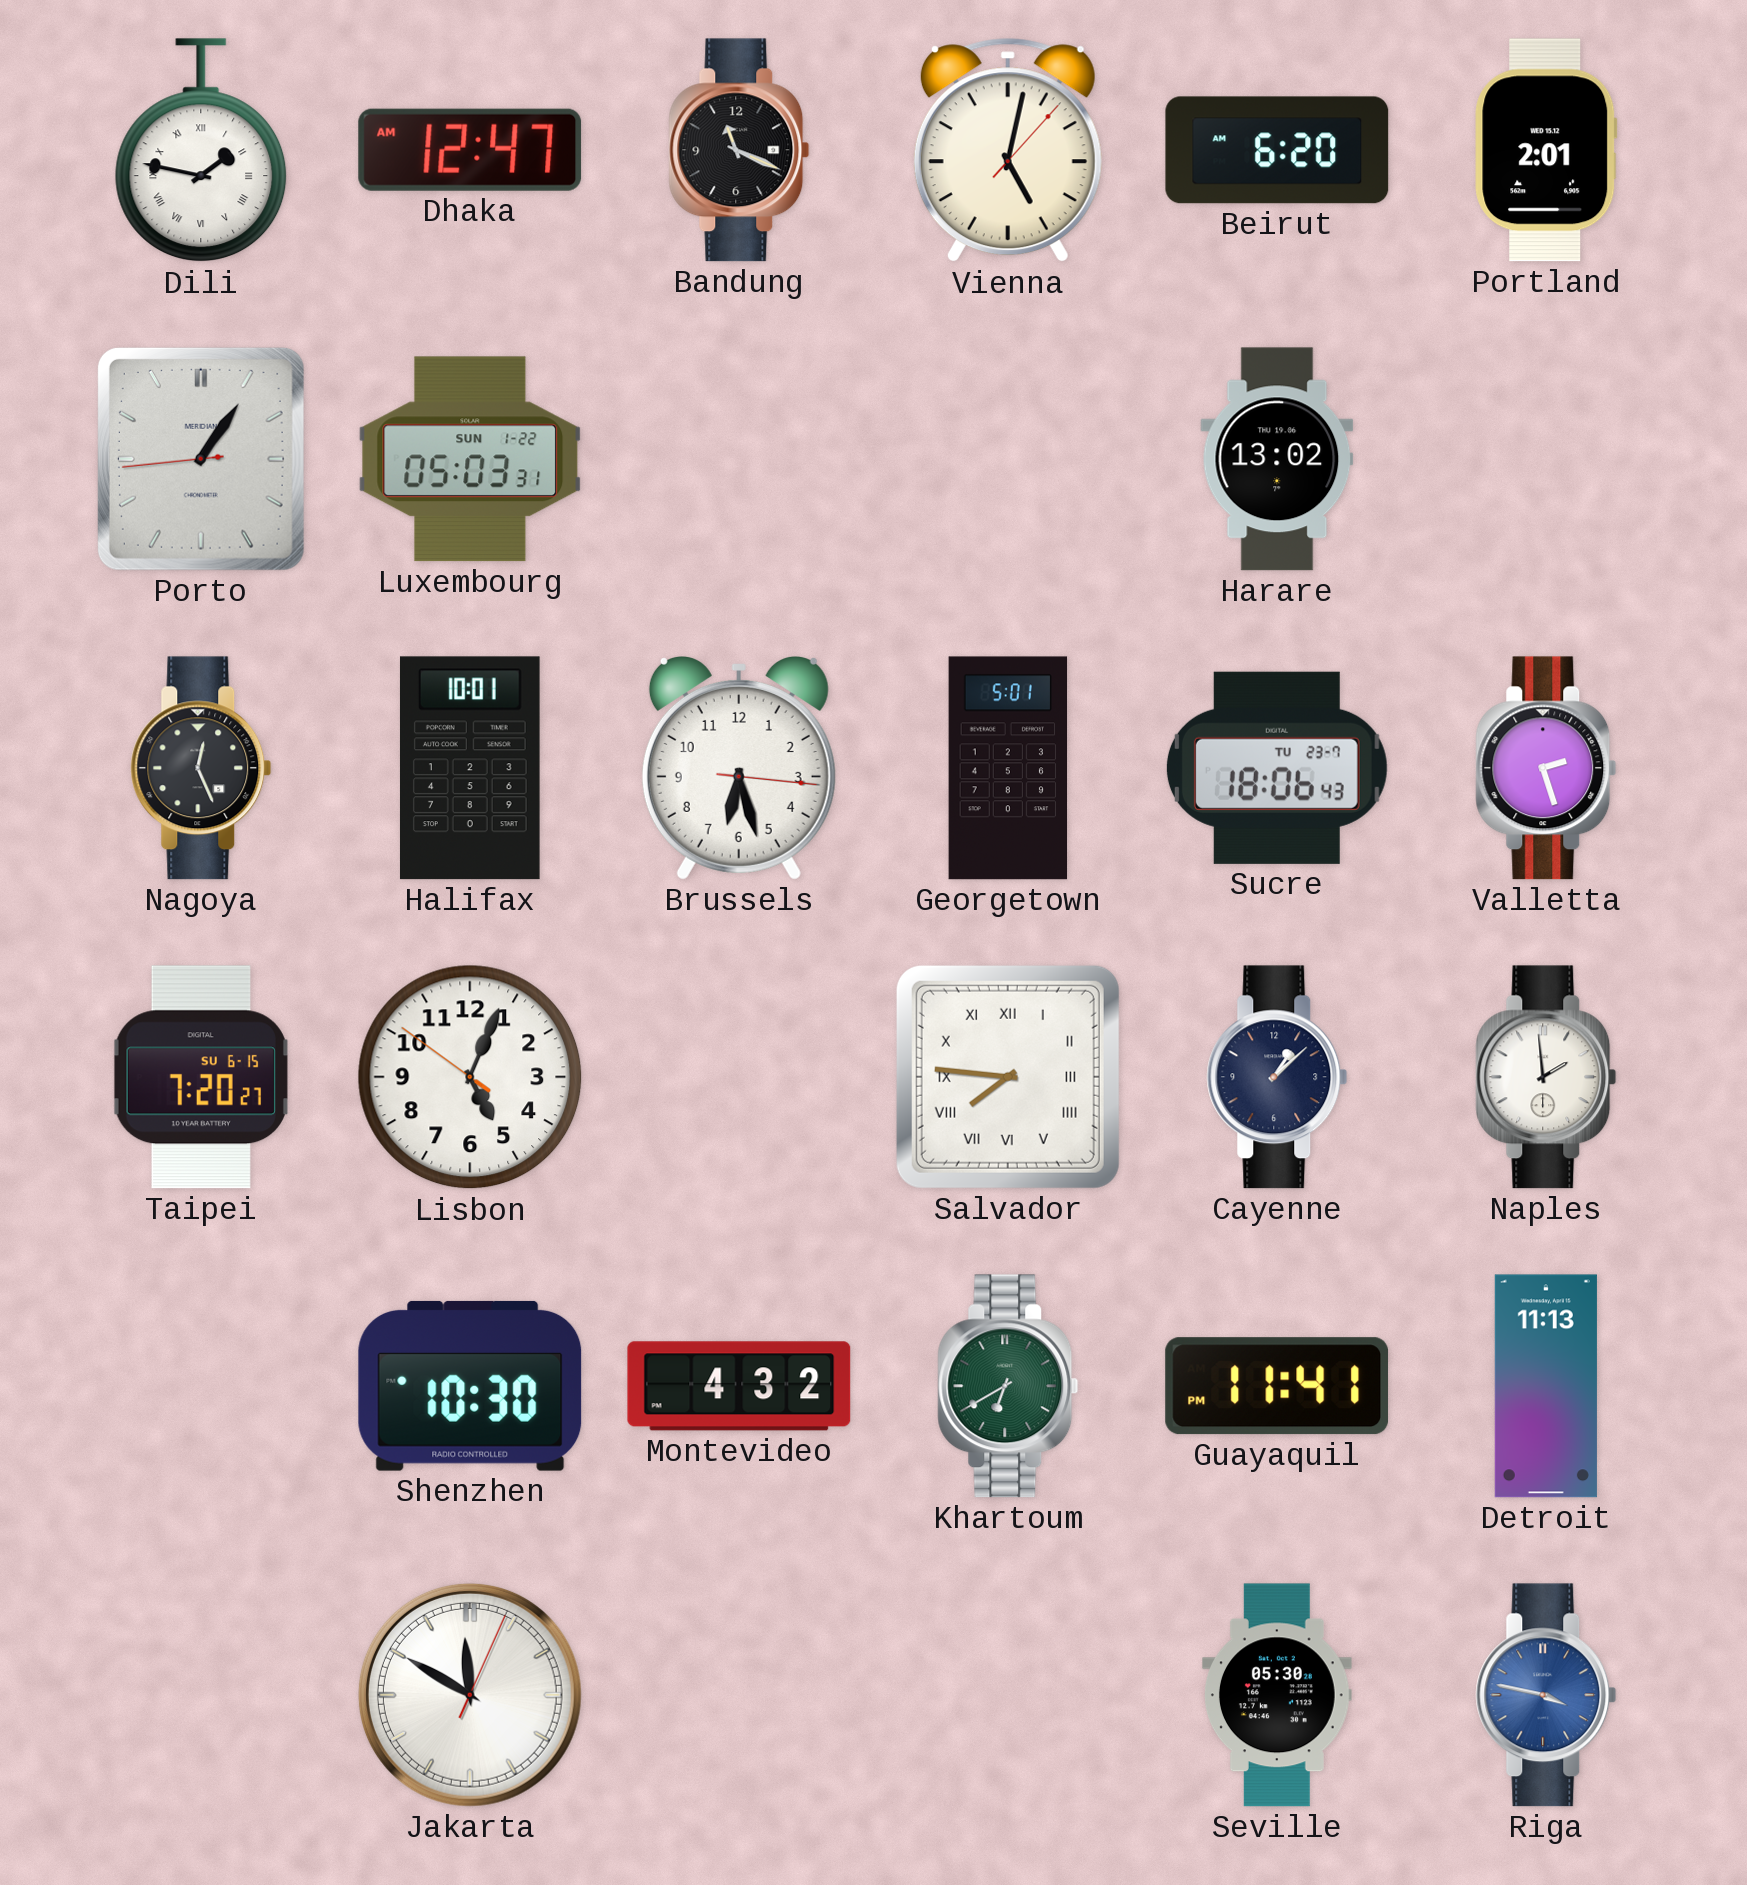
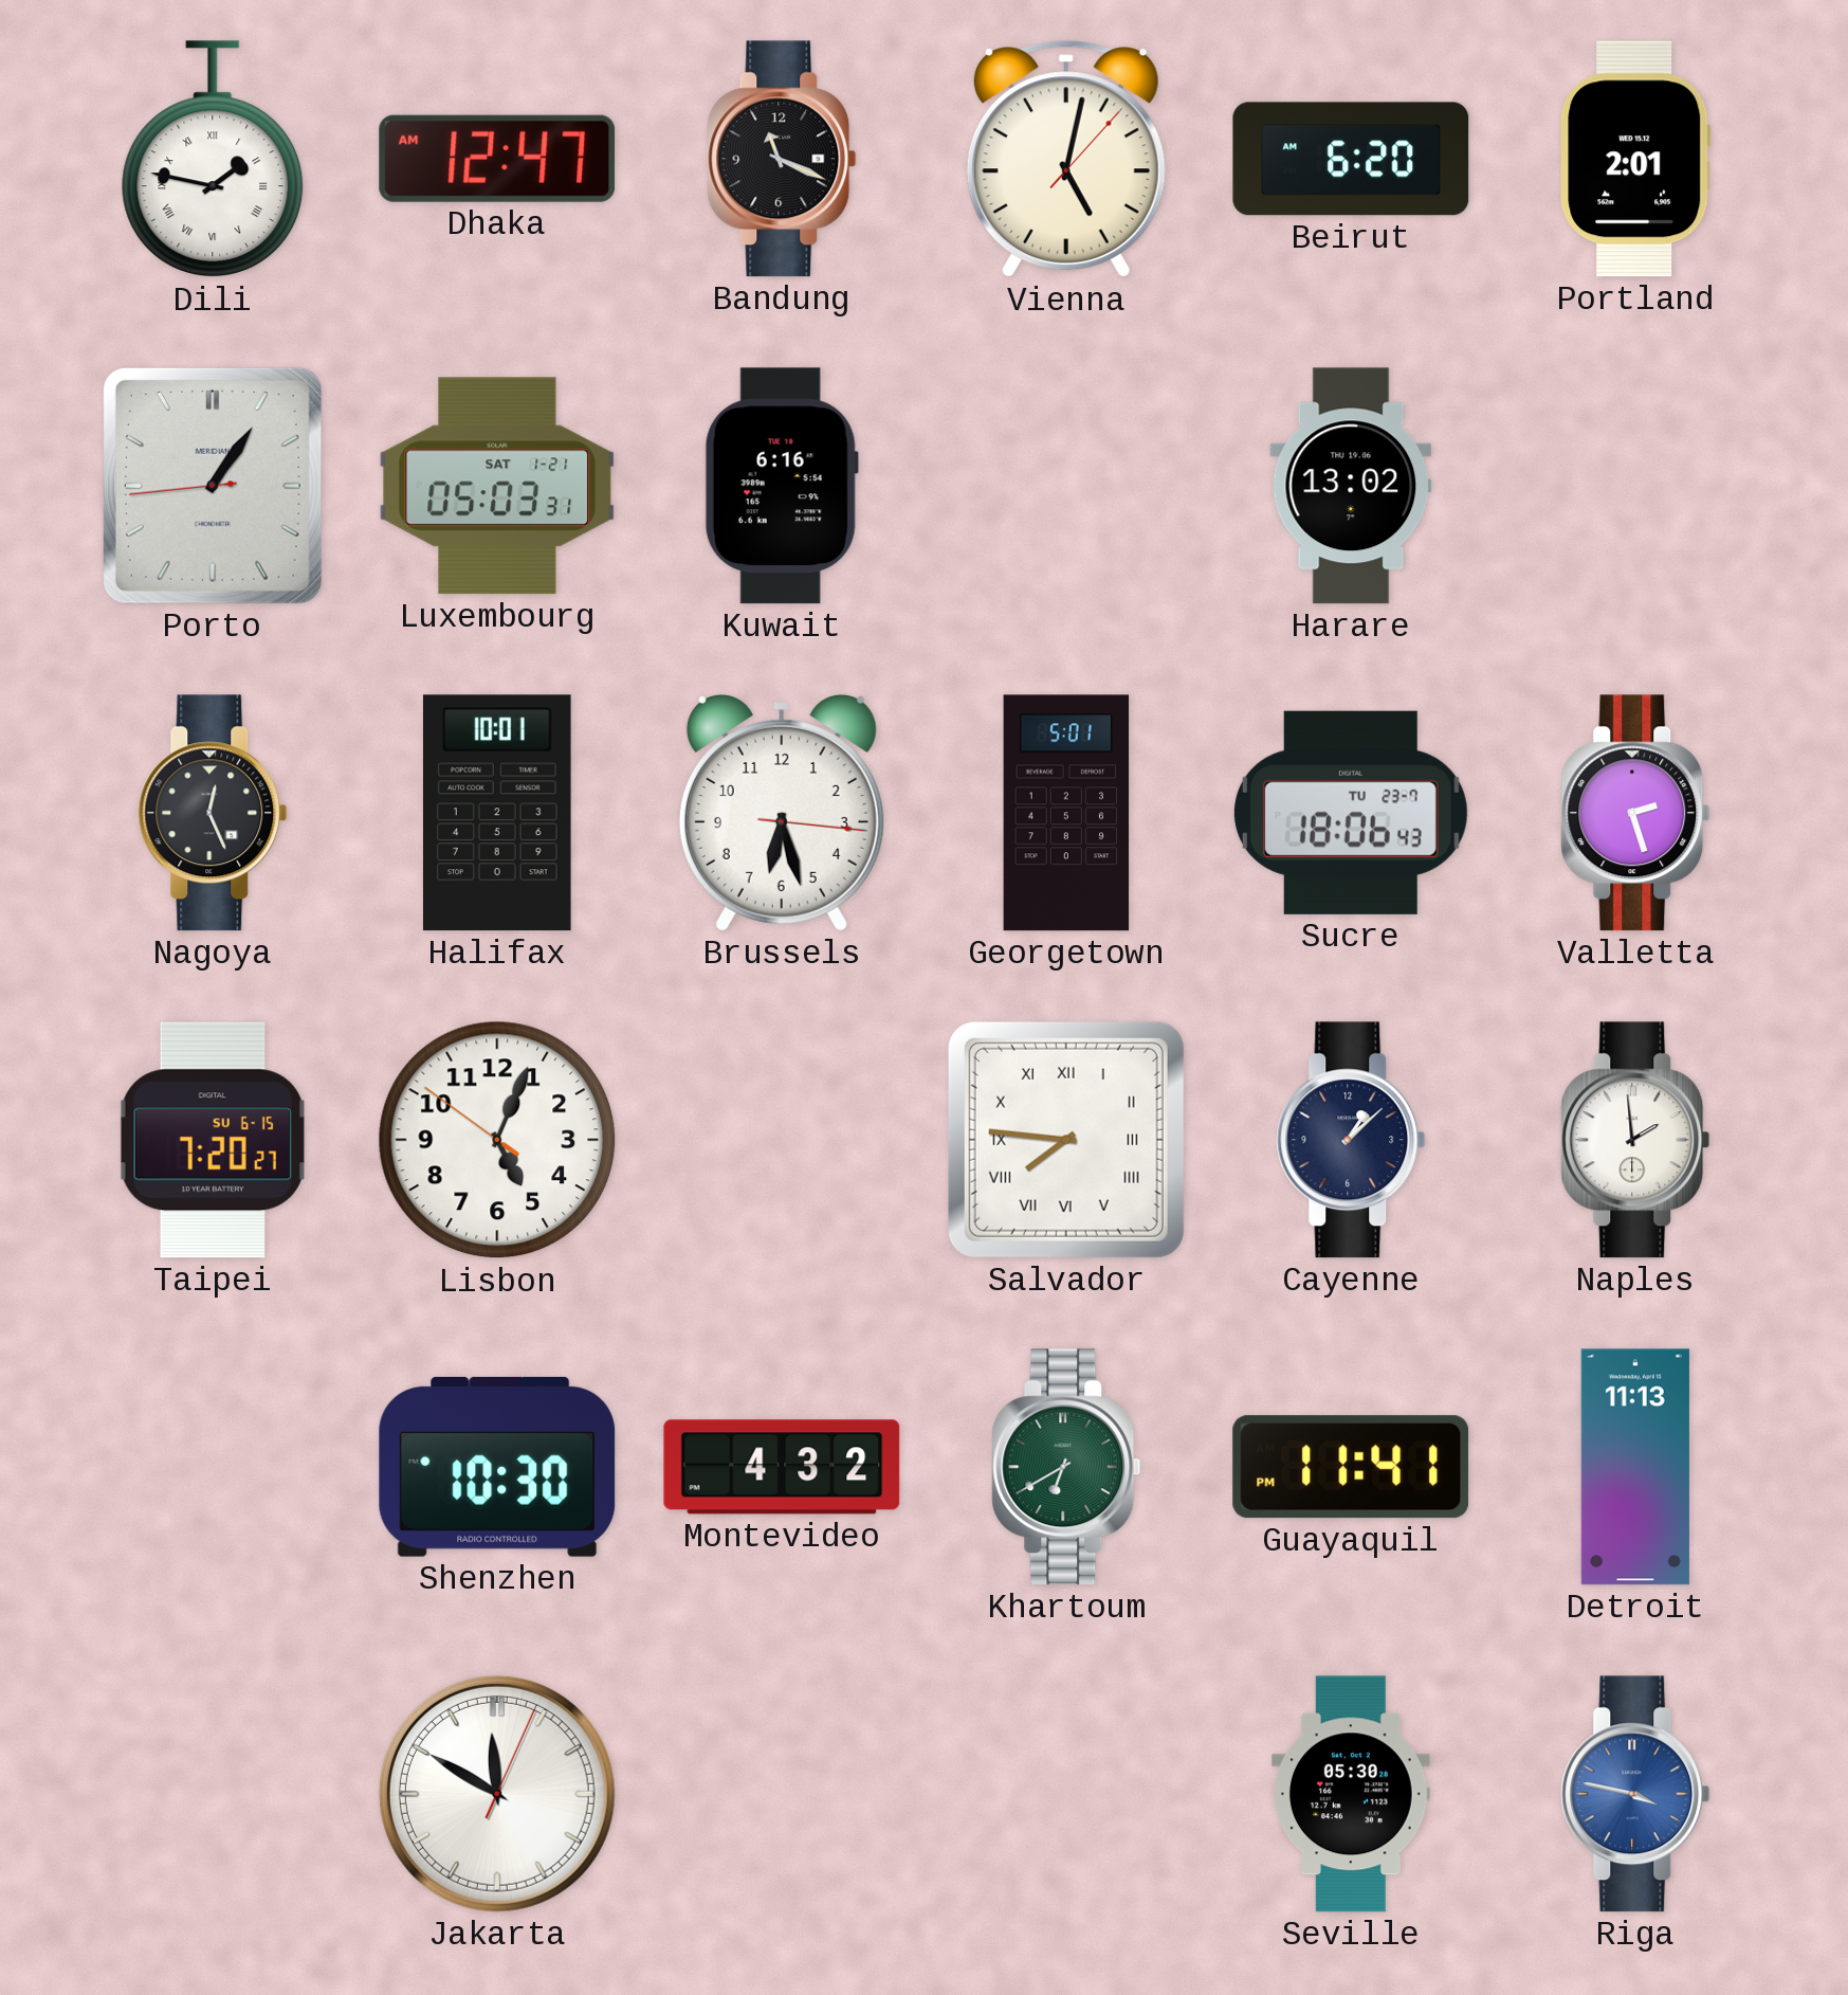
Luxembourg date: SUN 1-22 -> SAT 1-21
Kuwait: none -> 6:16
